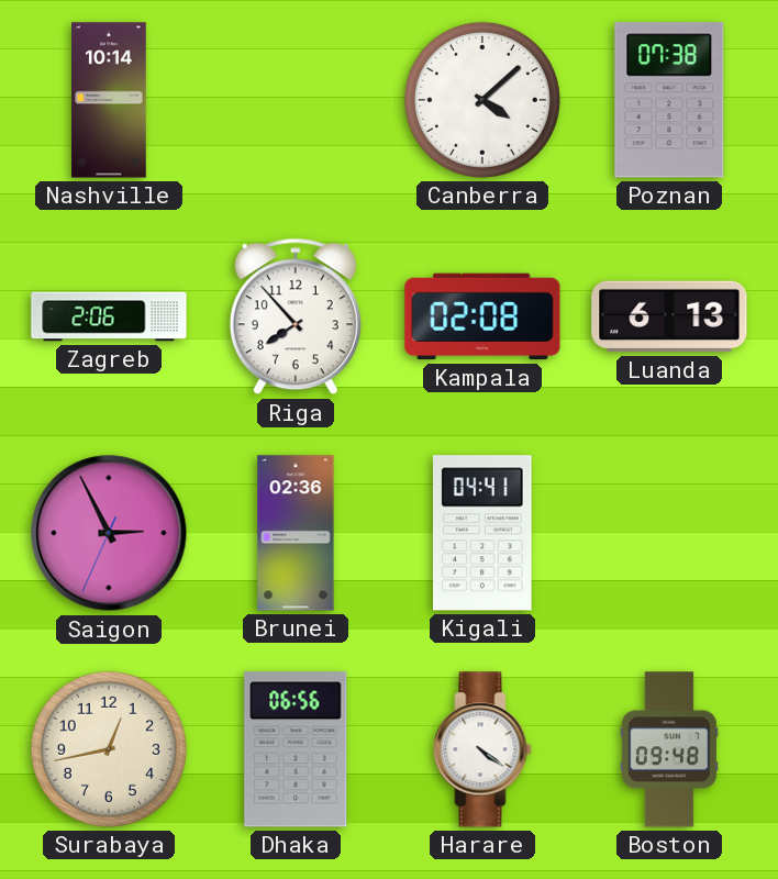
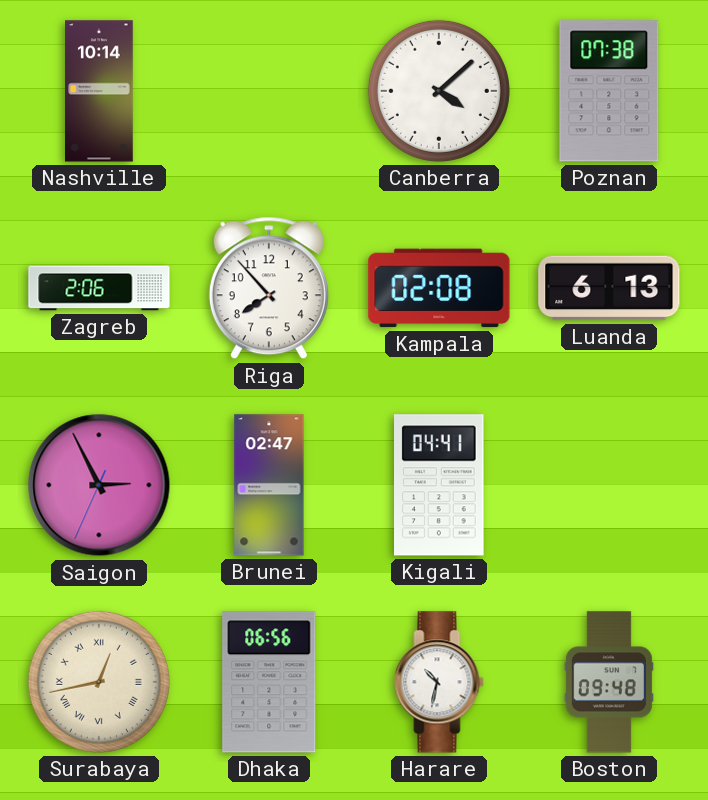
Brunei: 02:36 -> 02:47
Surabaya numerals: Arabic -> Roman
Harare: 4:21 -> 10:32
